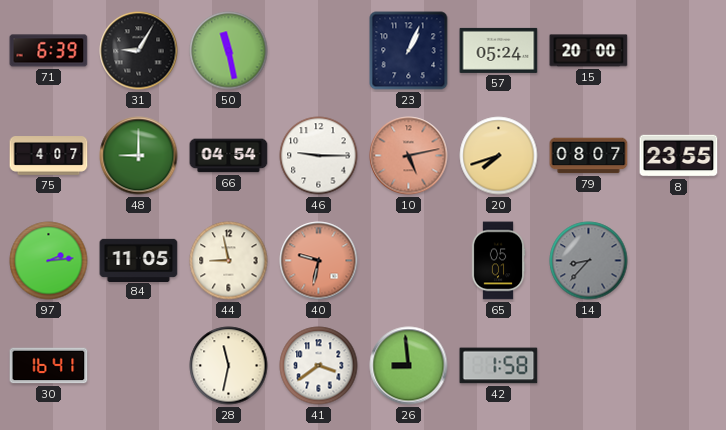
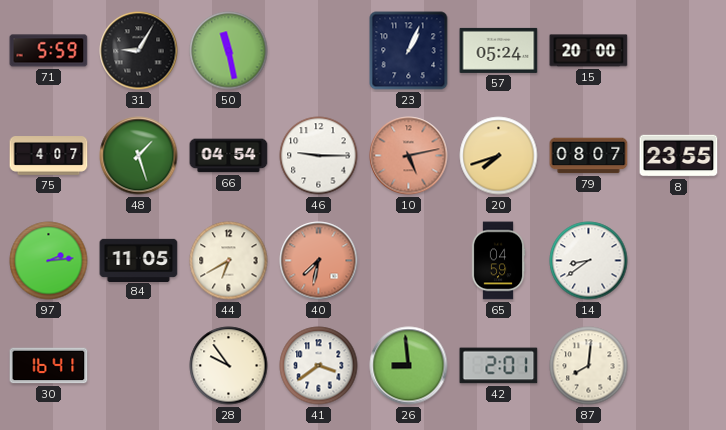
71: 6:39 -> 5:59
48: 9:00 -> 1:27
44: 8:58 -> 6:40
40: 9:32 -> 7:32
65: 05:01 -> 04:59
14: 8:37 -> 8:39
14 dial: grey -> white
28: 11:32 -> 9:54
42: 1:58 -> 2:01
87: none -> 8:01
